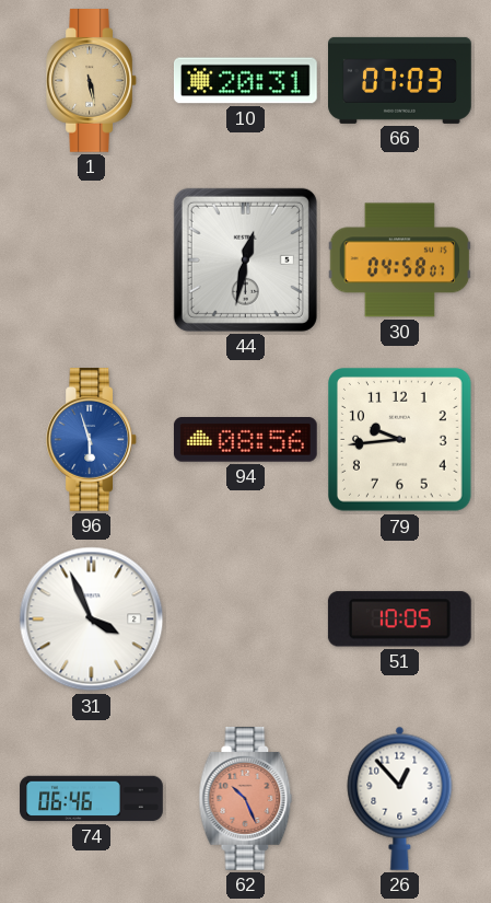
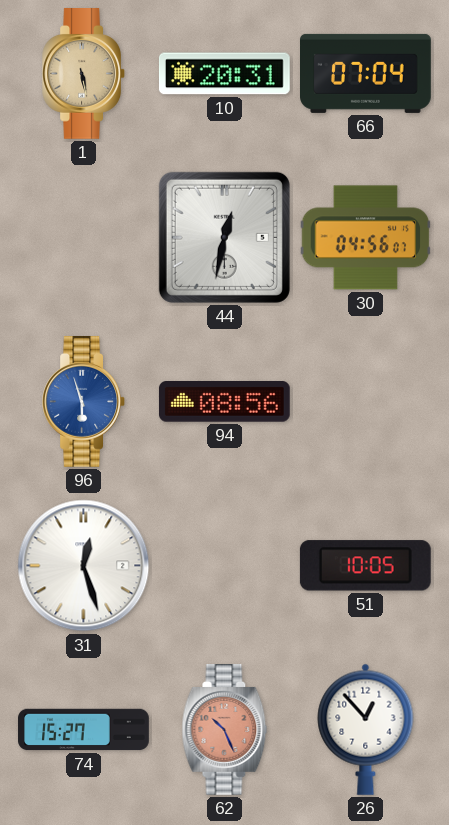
66: 07:03 -> 07:04
30: 04:58 -> 04:56
79: 9:44 -> none
31: 3:56 -> 12:27
74: 06:46 -> 15:27
